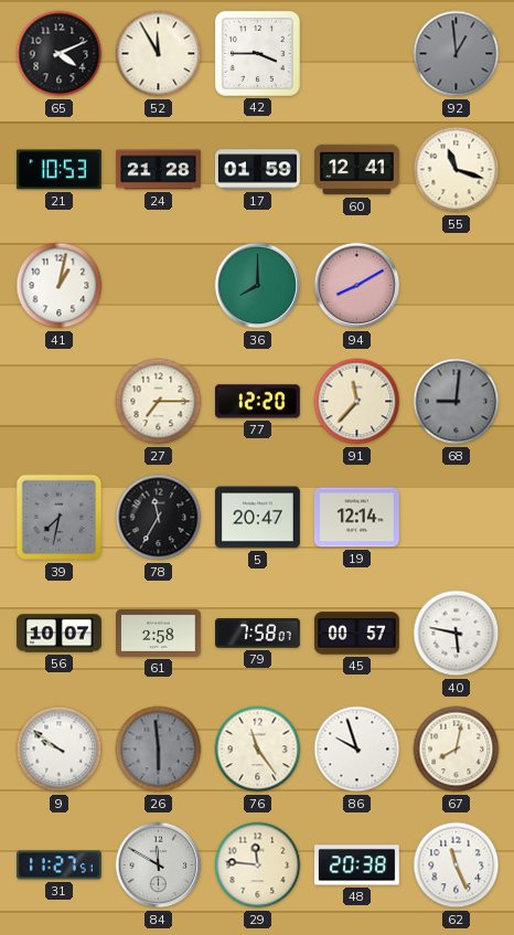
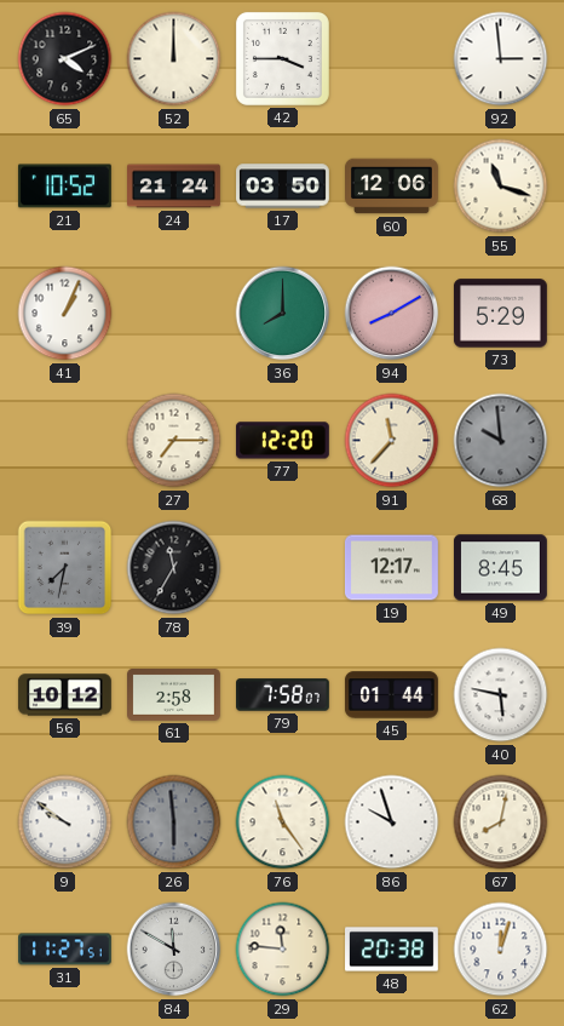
52: 11:55 -> 12:00
92: 12:59 -> 2:59
92 dial: grey -> white
21: 10:53 -> 10:52
24: 21:28 -> 21:24
17: 01:59 -> 03:50
60: 12:41 -> 12:06
41: 1:02 -> 1:04
73: none -> 5:29
68: 9:01 -> 9:59
5: 20:47 -> none
19: 12:14 -> 12:17
49: none -> 8:45
56: 10:07 -> 10:12
45: 00:57 -> 01:44
62: 11:26 -> 12:03
